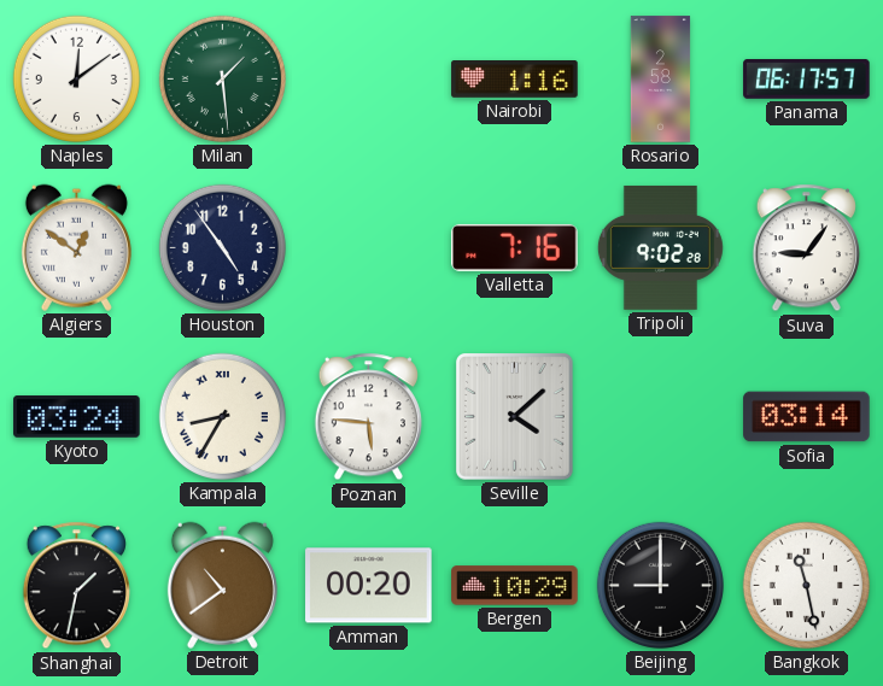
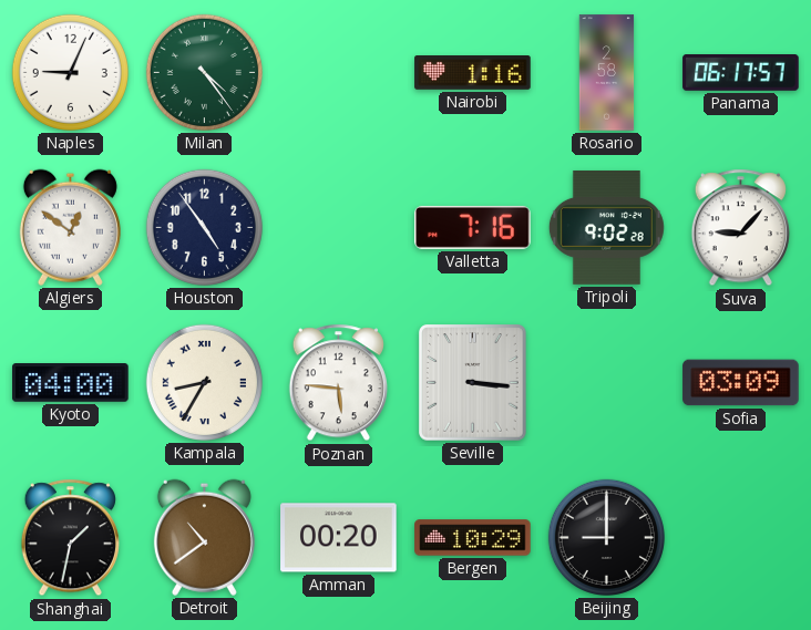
Naples: 12:09 -> 9:04
Milan: 1:29 -> 4:24
Suva: 9:06 -> 9:07
Kyoto: 03:24 -> 04:00
Seville: 4:08 -> 3:16
Sofia: 03:14 -> 03:09
Bangkok: 11:28 -> none
